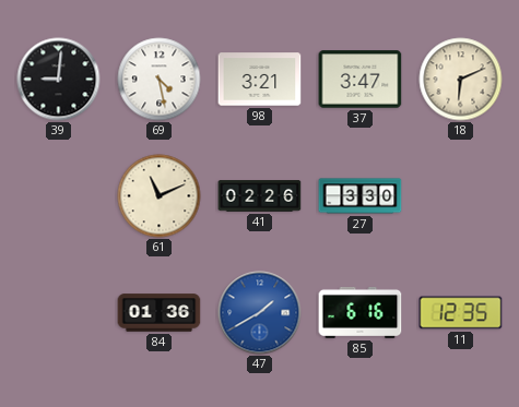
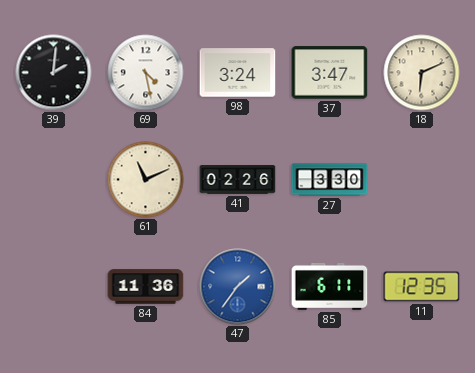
39: 9:01 -> 2:01
98: 3:21 -> 3:24
84: 01:36 -> 11:36
47: 1:40 -> 1:36
85: 6:16 -> 6:11
